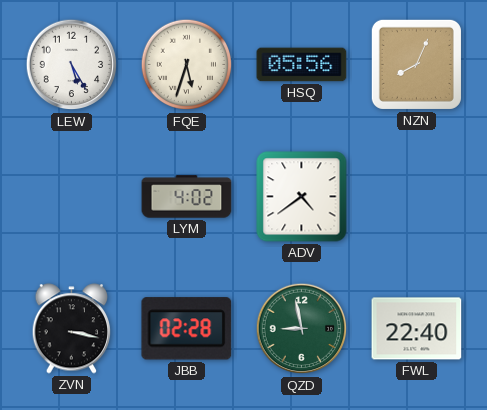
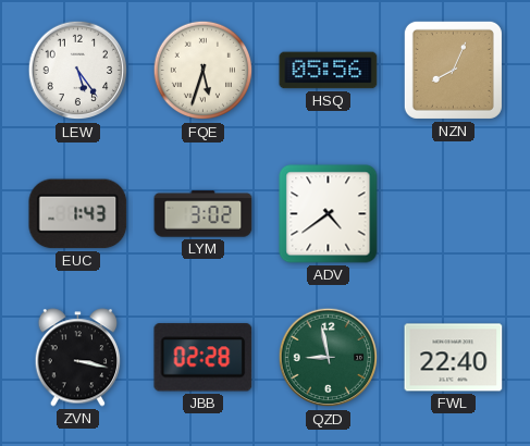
LEW: 5:25 -> 5:24
EUC: none -> 1:43
LYM: 4:02 -> 3:02
